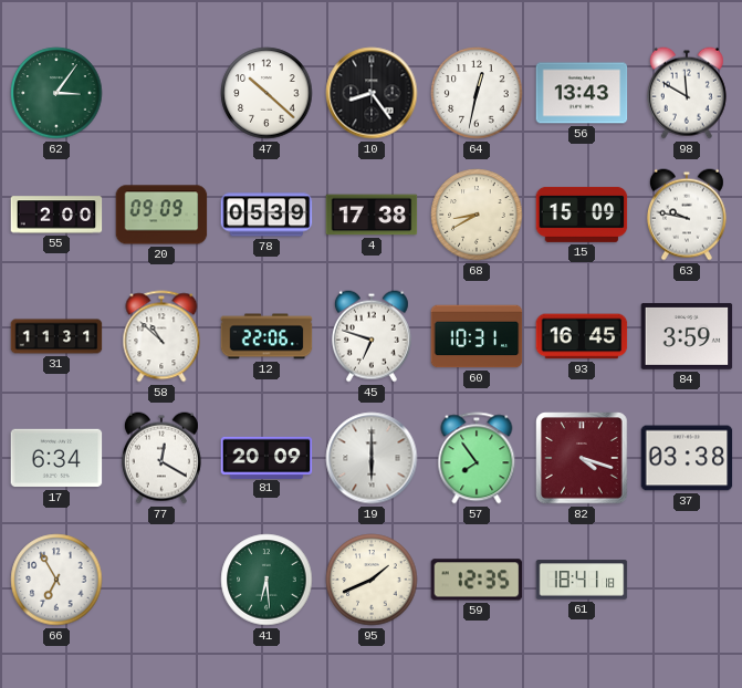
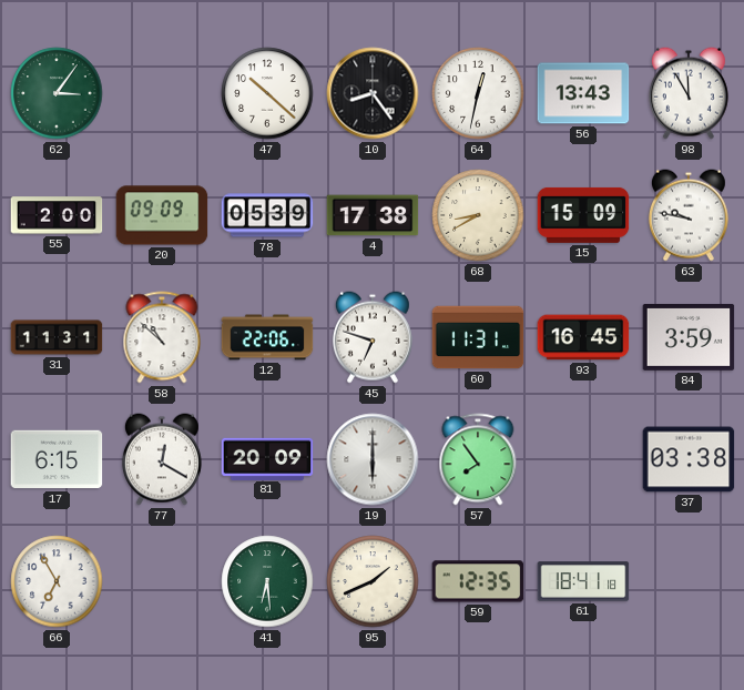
98: 11:50 -> 11:55
60: 10:31 -> 11:31
17: 6:34 -> 6:15
82: 4:18 -> none
